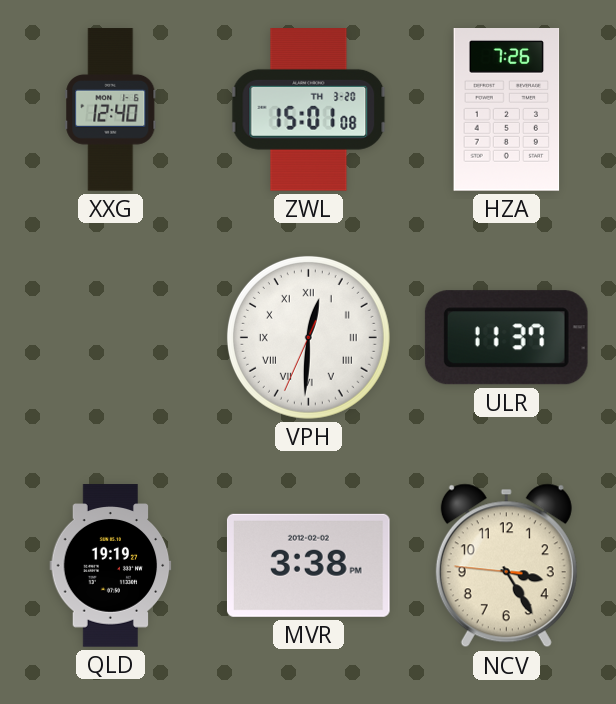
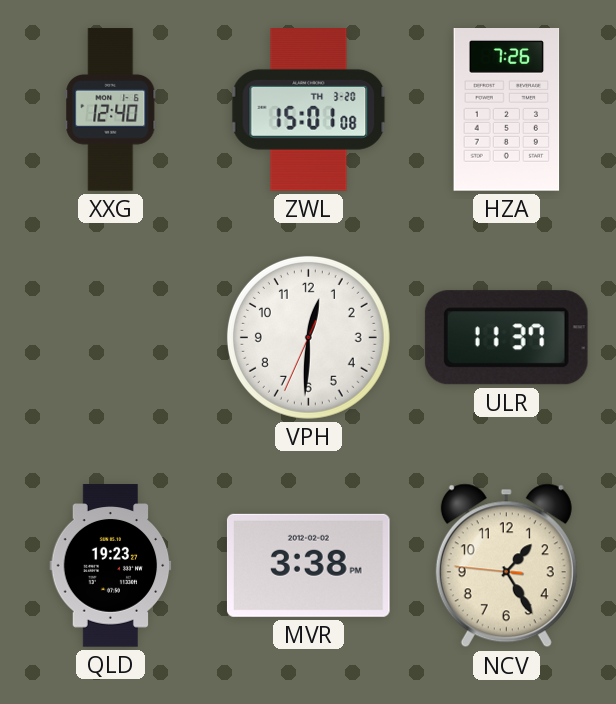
VPH numerals: Roman -> Arabic
QLD: 19:19 -> 19:23
NCV: 3:24 -> 1:24
